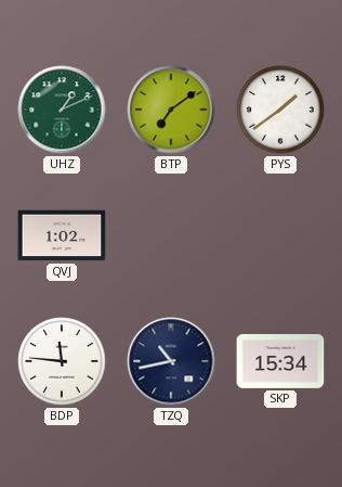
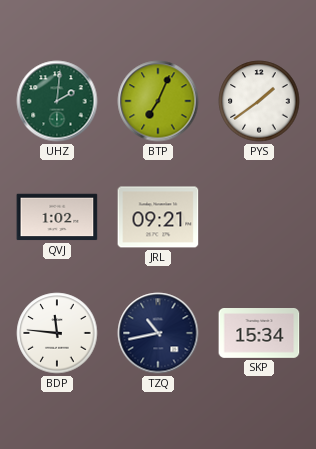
UHZ: 1:11 -> 2:01
BTP: 7:09 -> 7:04
JRL: none -> 09:21
